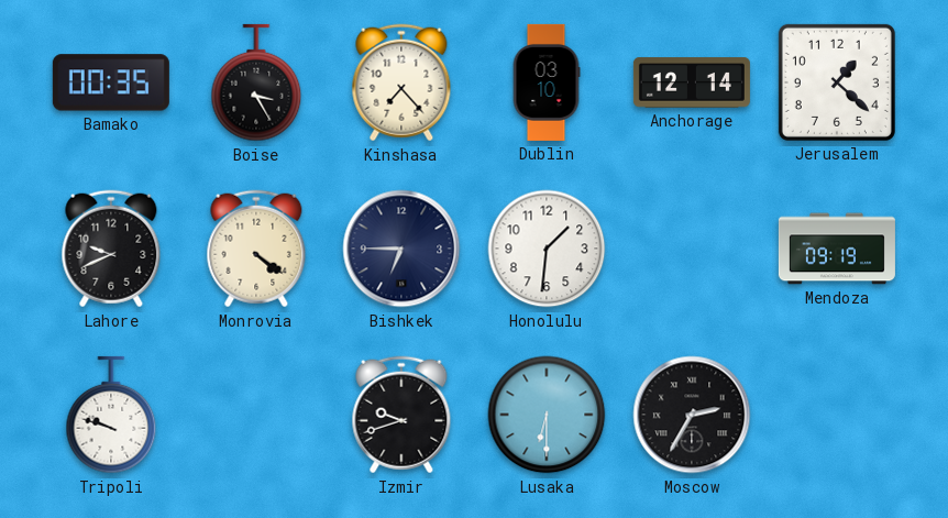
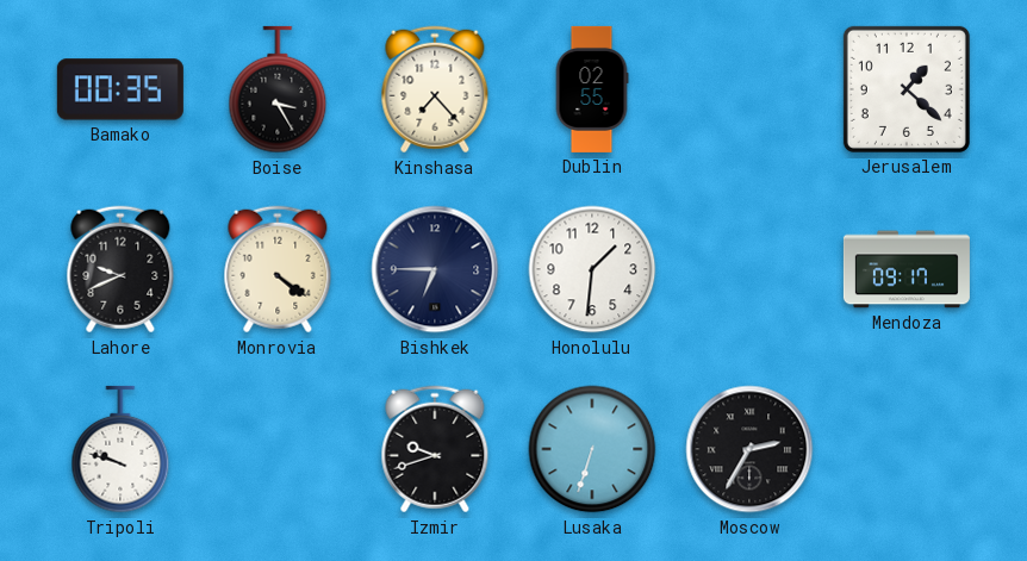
Dublin: 03:10 -> 02:55
Anchorage: 12:14 -> none
Mendoza: 09:19 -> 09:17
Lusaka: 6:30 -> 6:33
